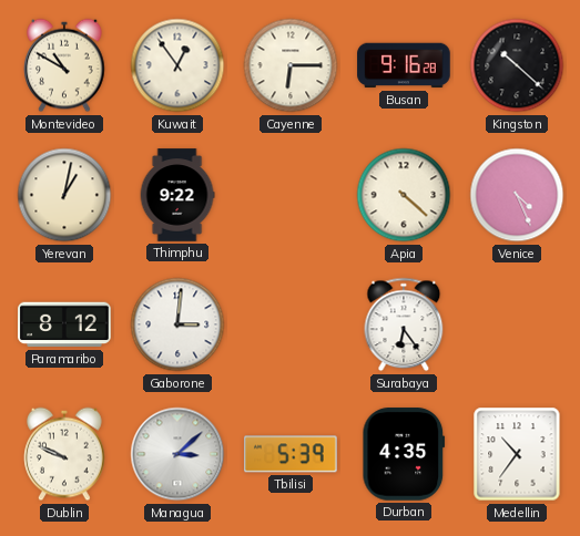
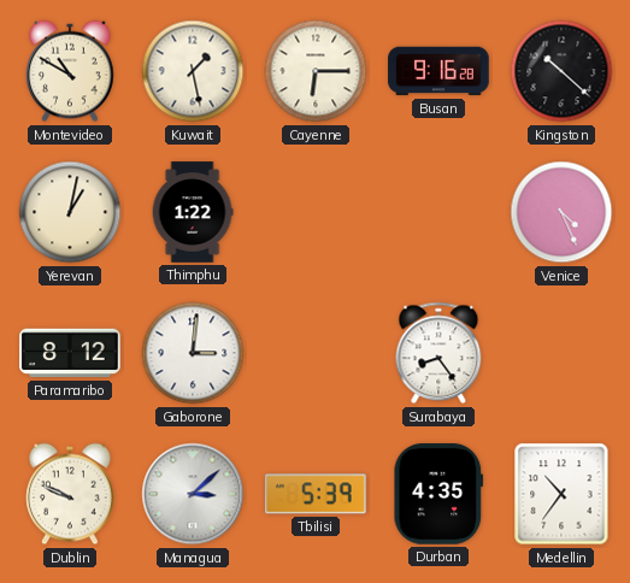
Kuwait: 12:54 -> 1:28
Thimphu: 9:22 -> 1:22
Apia: 4:22 -> none
Surabaya: 6:24 -> 8:24
